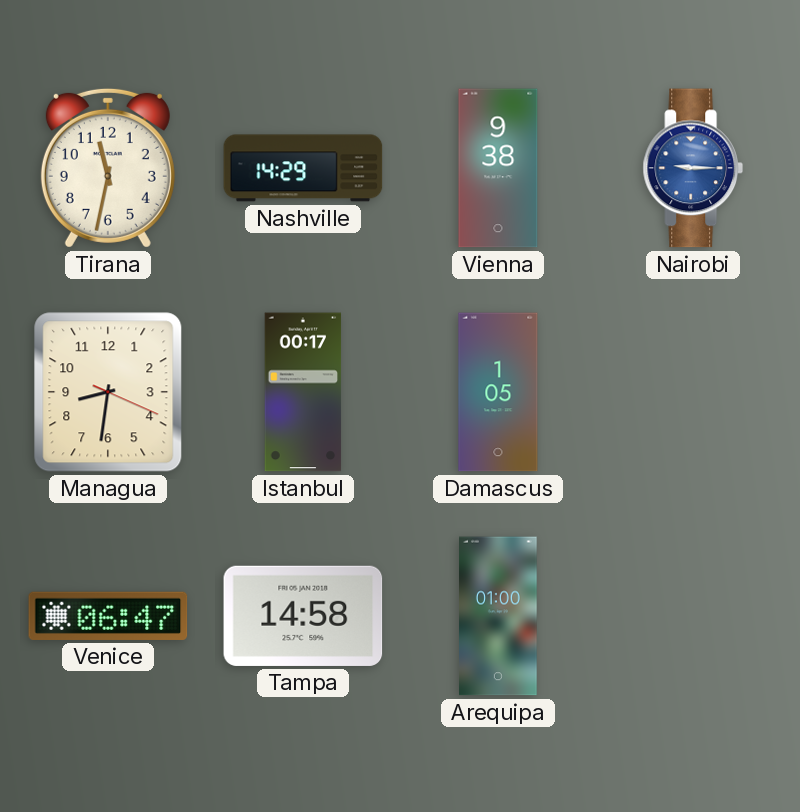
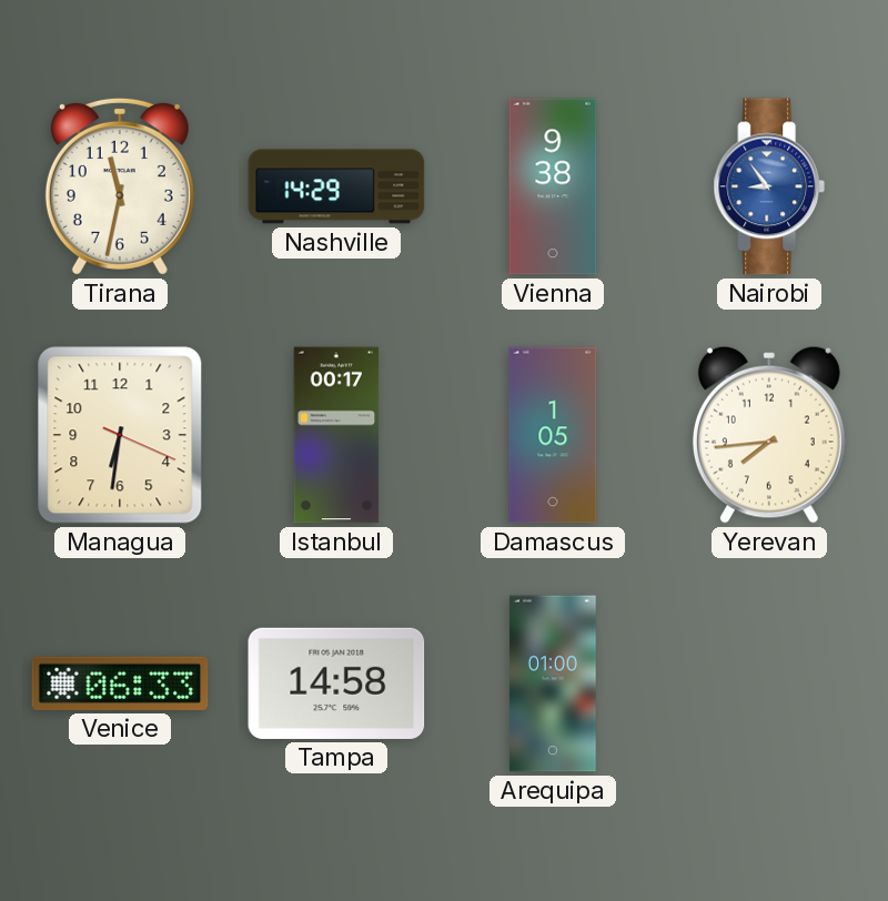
Nairobi: 9:15 -> 8:54
Managua: 8:31 -> 6:31
Yerevan: none -> 7:44
Venice: 06:47 -> 06:33
